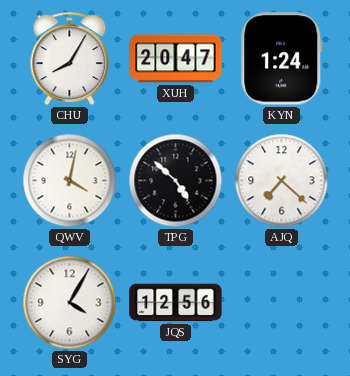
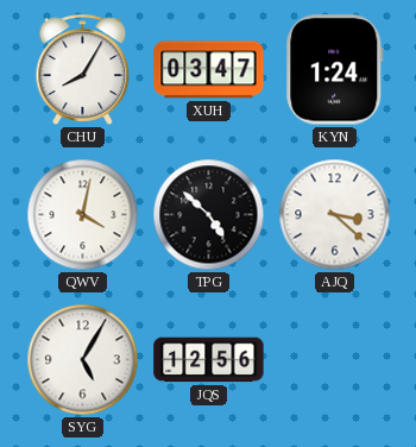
XUH: 20:47 -> 03:47
AJQ: 7:22 -> 3:22
SYG: 4:05 -> 5:05
